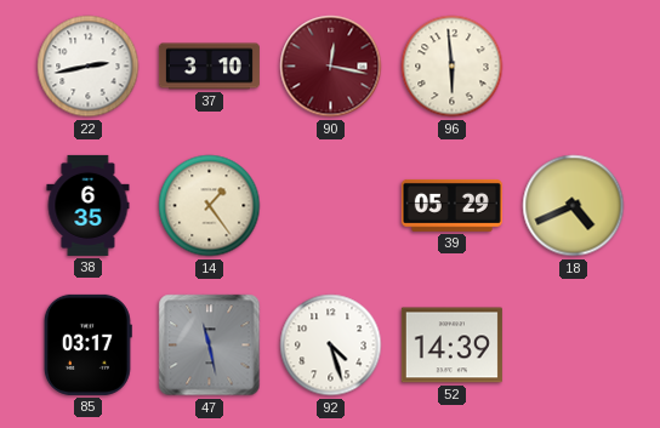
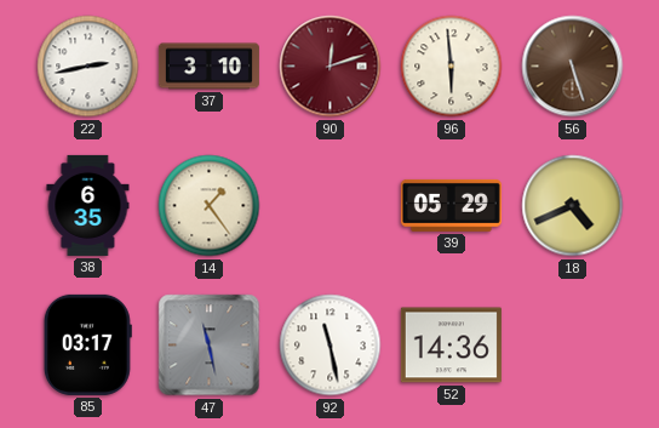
90: 12:17 -> 12:12
56: none -> 5:27
92: 4:27 -> 11:28
52: 14:39 -> 14:36
